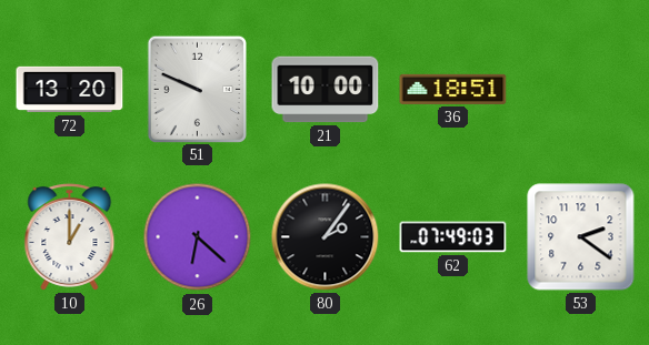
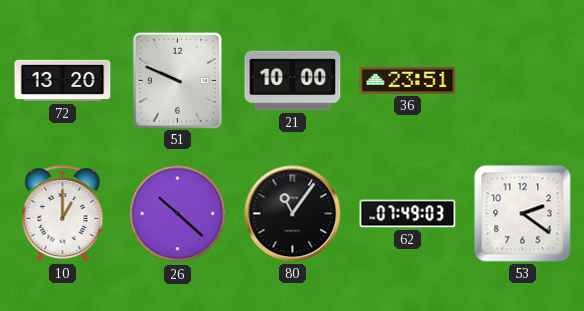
36: 18:51 -> 23:51
26: 6:22 -> 10:22
80: 2:06 -> 11:06
